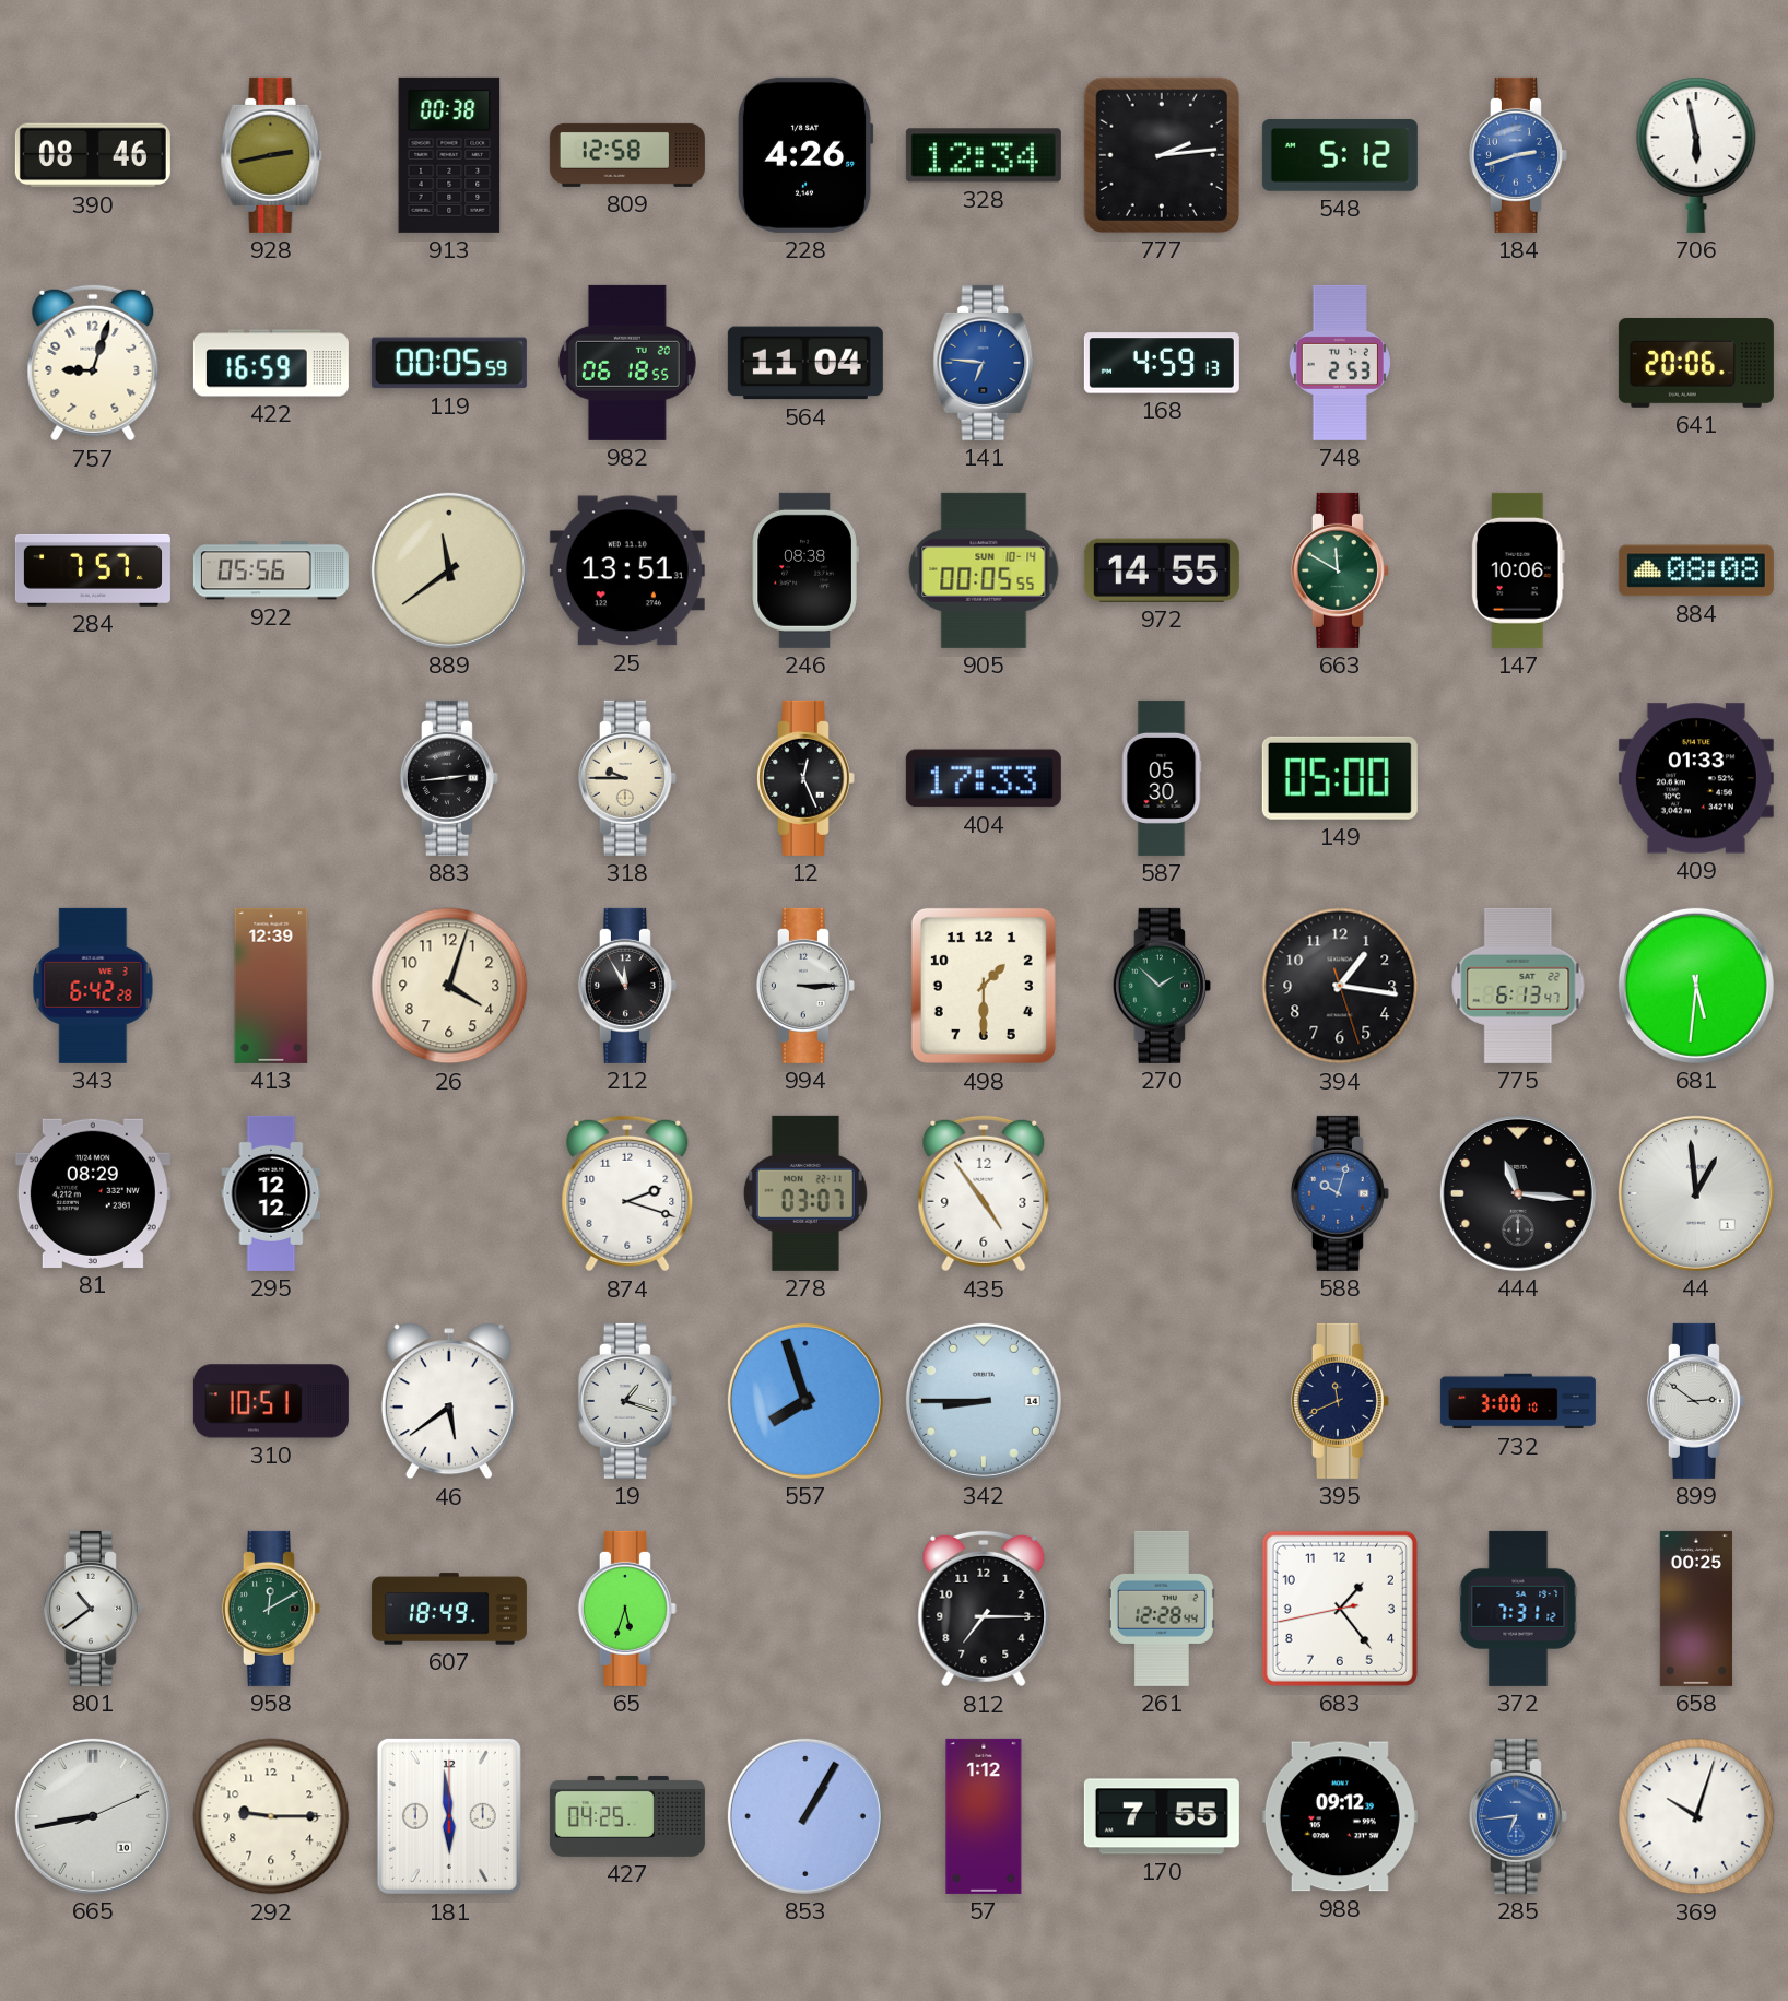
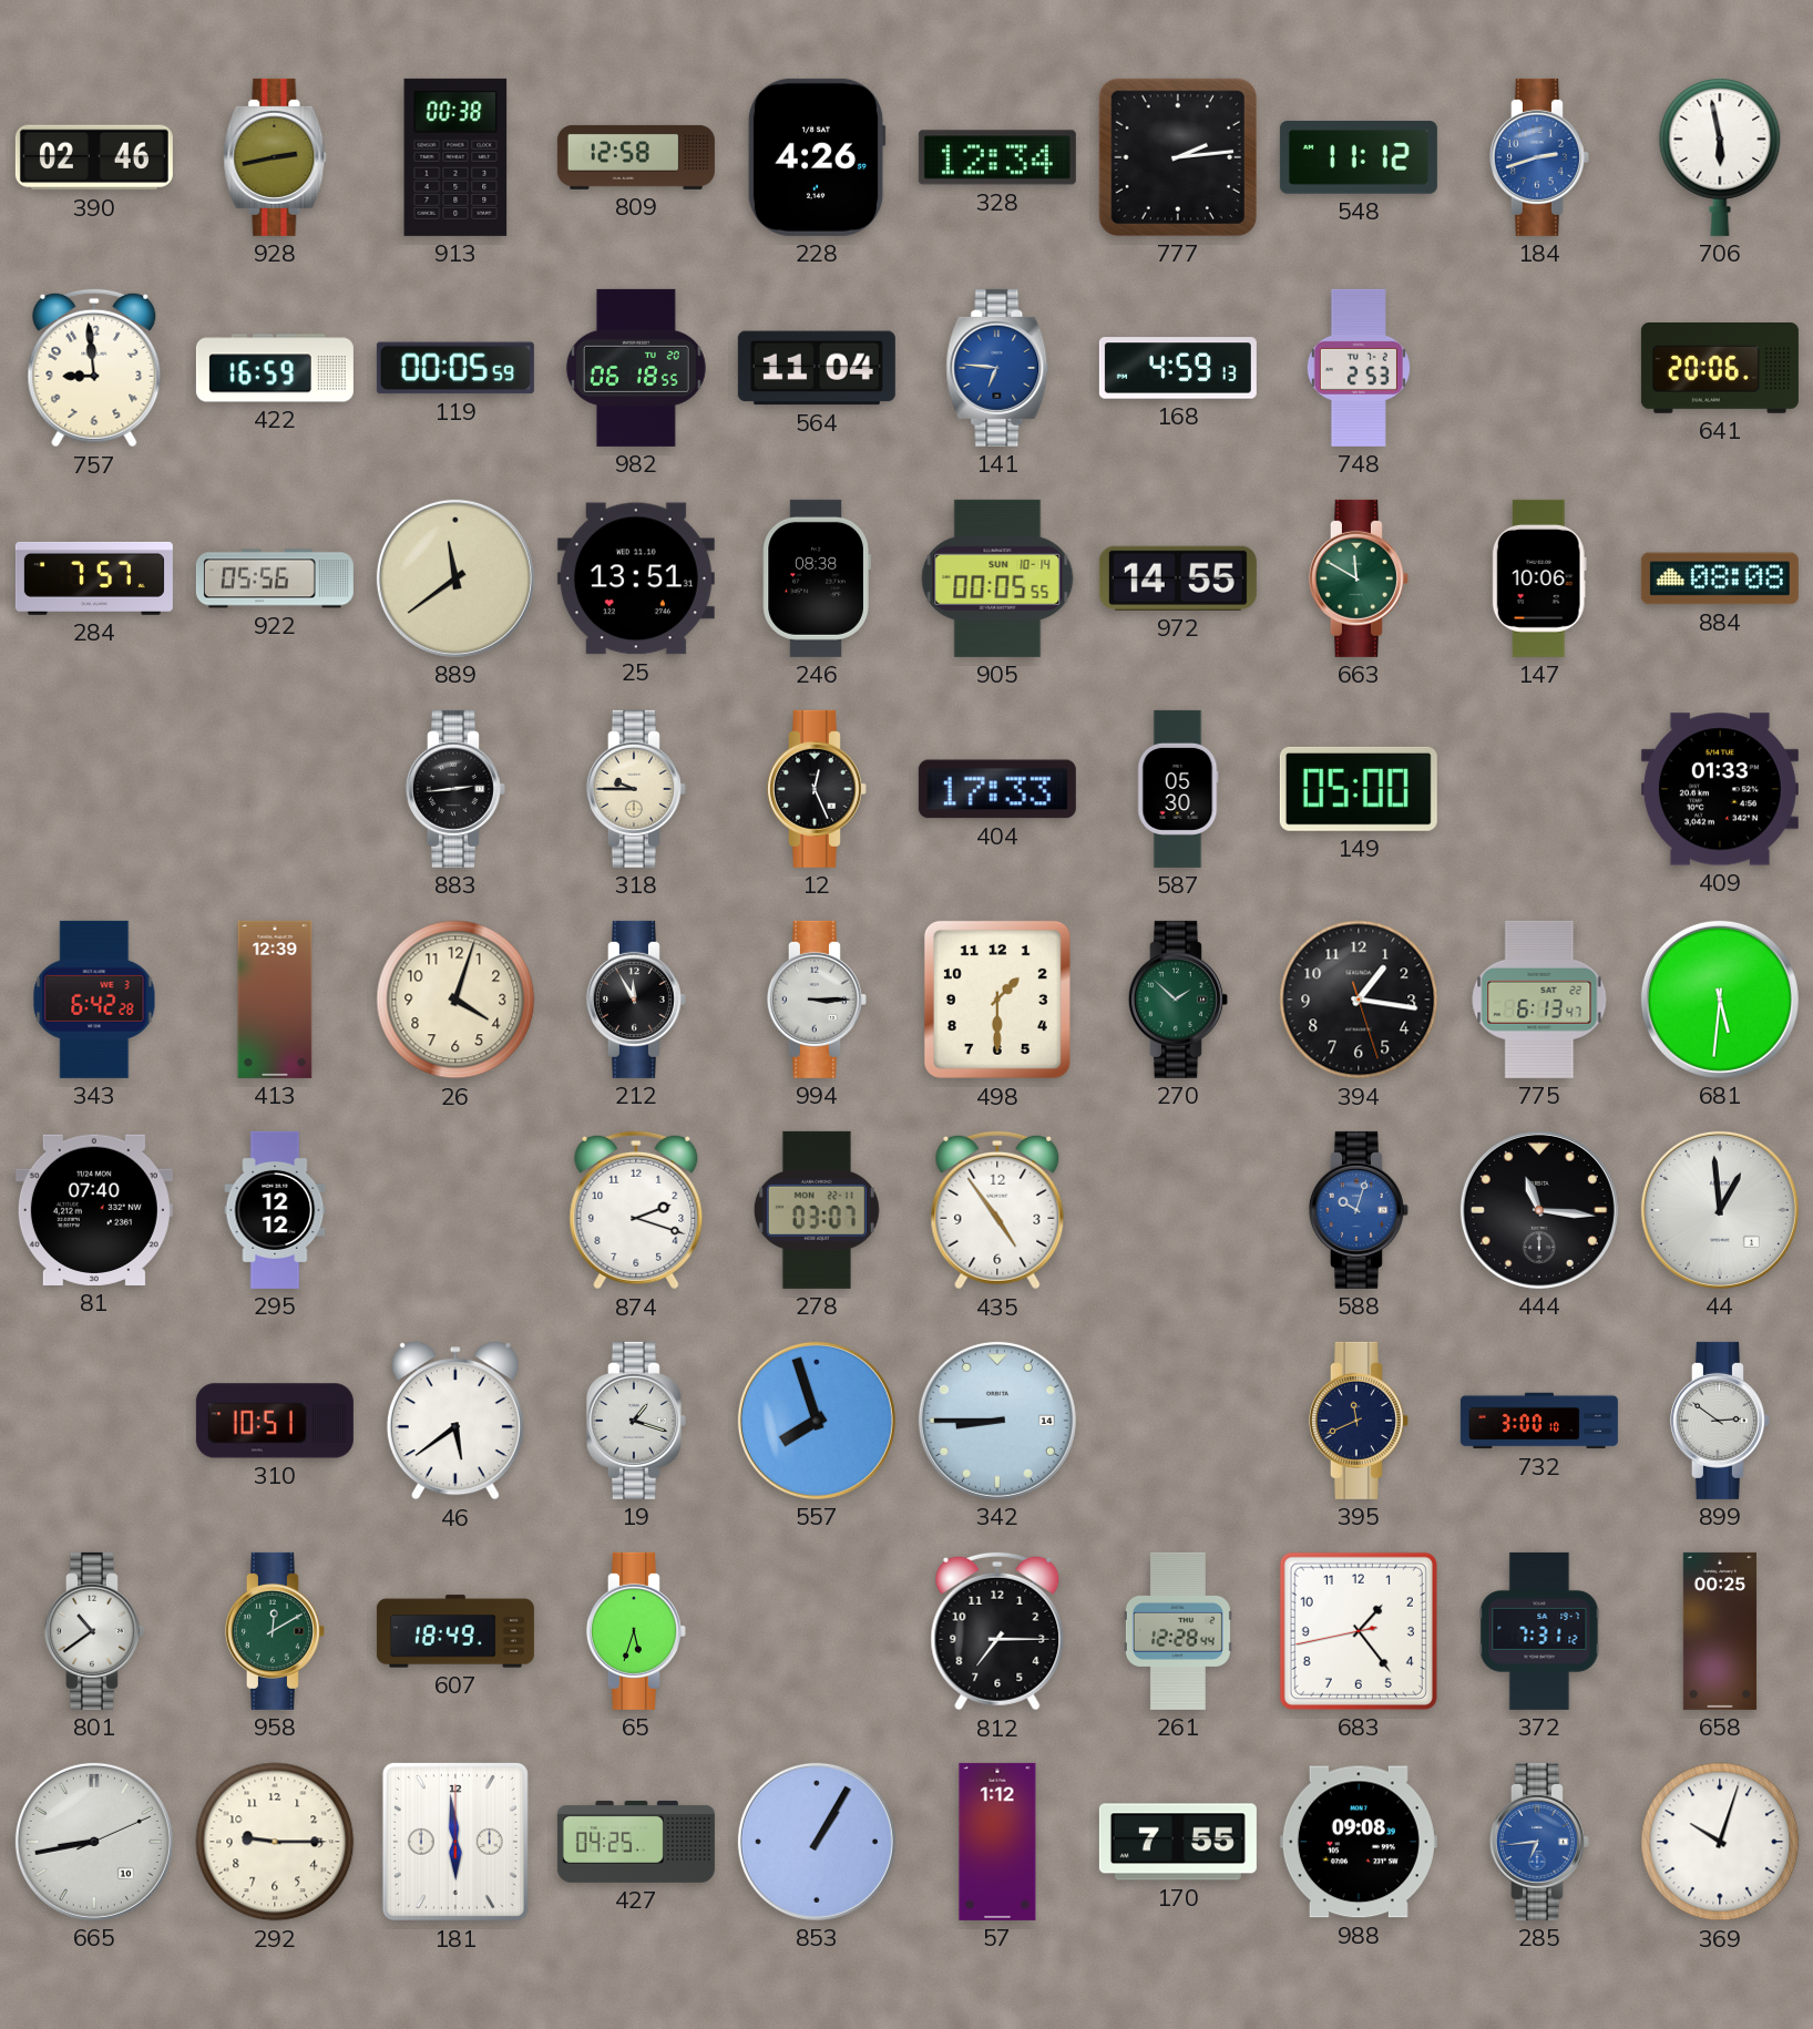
390: 08:46 -> 02:46
548: 5:12 -> 11:12
757: 9:03 -> 8:59
81: 08:29 -> 07:40
988: 09:12 -> 09:08
